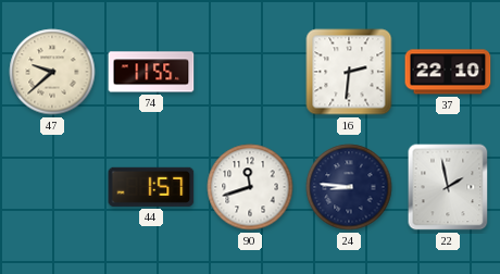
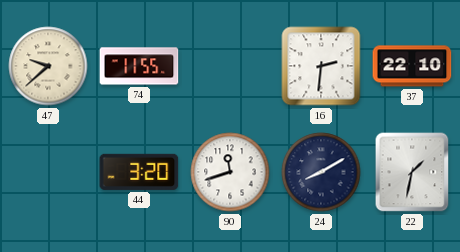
44: 1:57 -> 3:20
24: 8:46 -> 8:10
22: 1:58 -> 1:32
